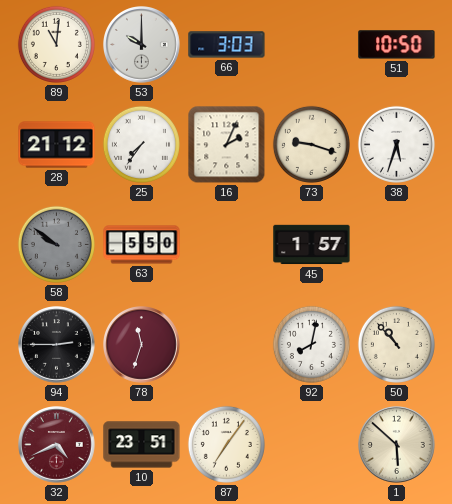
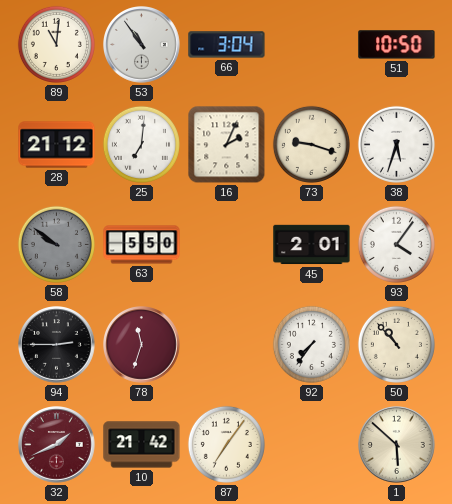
53: 10:00 -> 10:54
66: 3:03 -> 3:04
25: 7:36 -> 7:01
45: 1:57 -> 2:01
93: none -> 4:06
92: 8:02 -> 7:36
32: 4:41 -> 1:41
10: 23:51 -> 21:42
